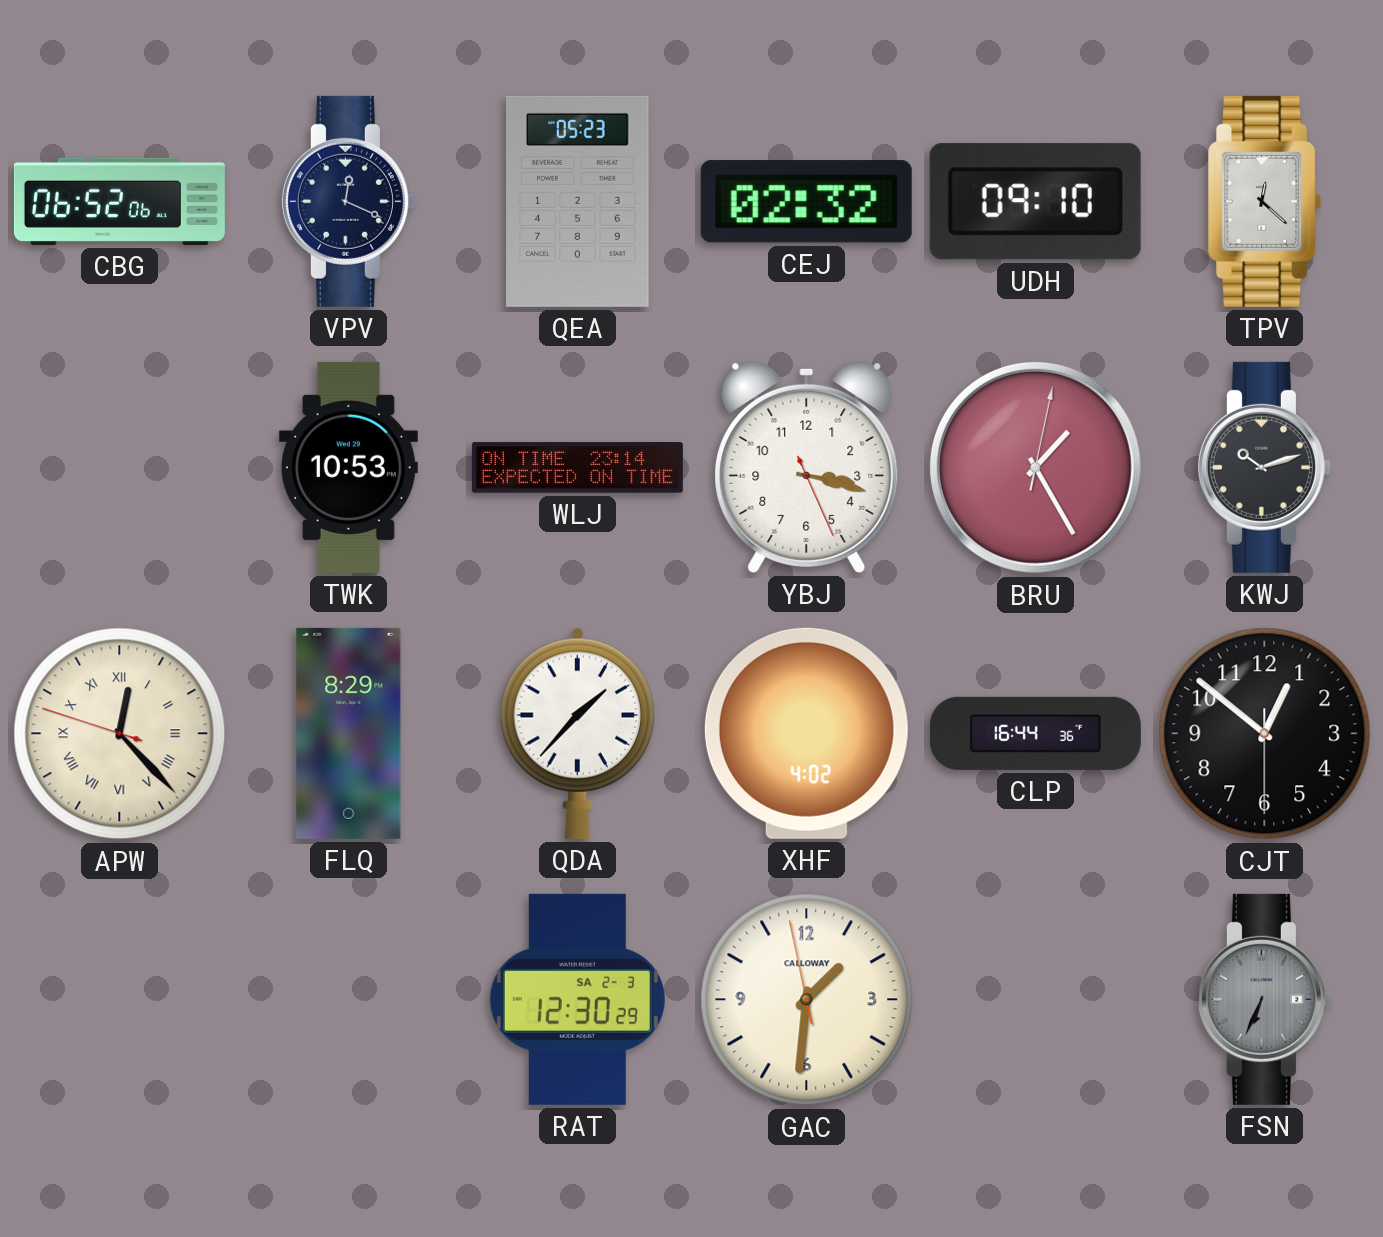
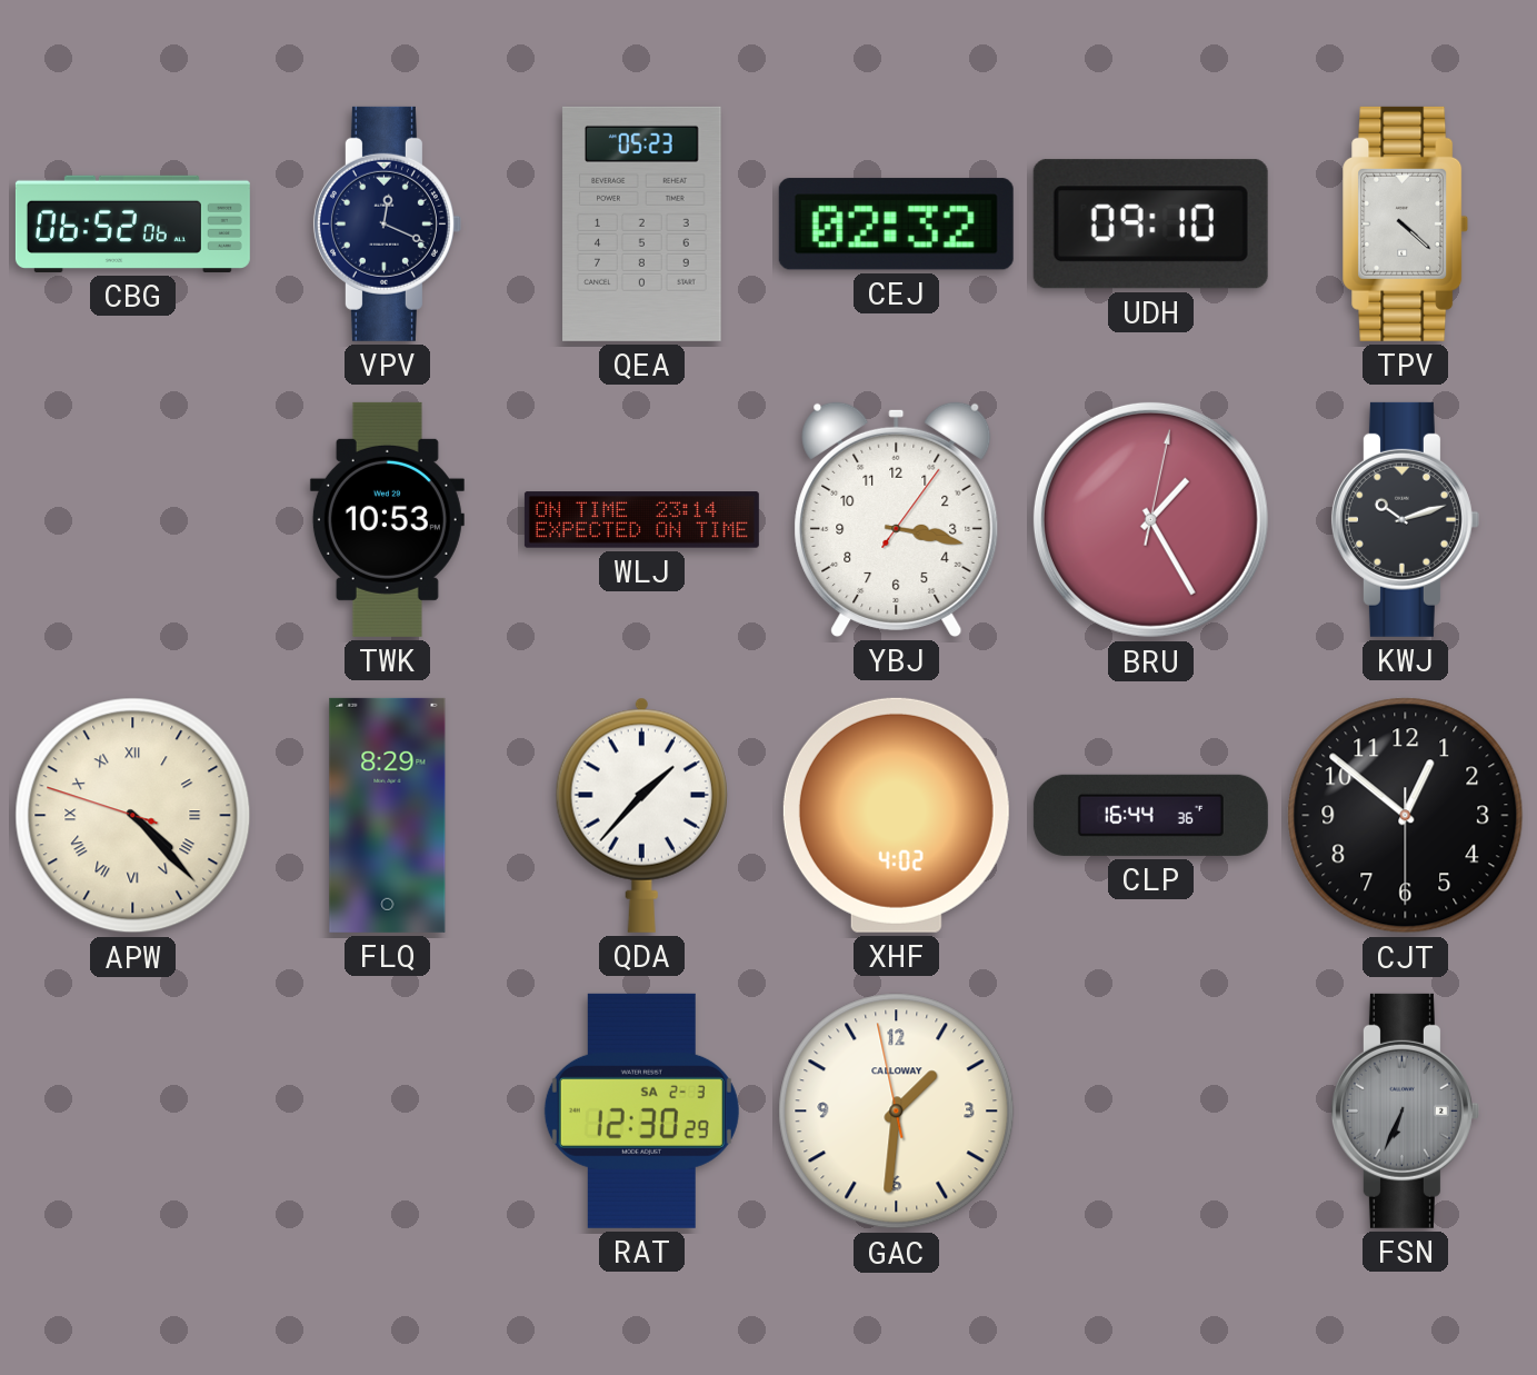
TPV: 12:22 -> 4:22
YBJ: 3:17:26 -> 3:17:06
APW: 12:22 -> 4:22
